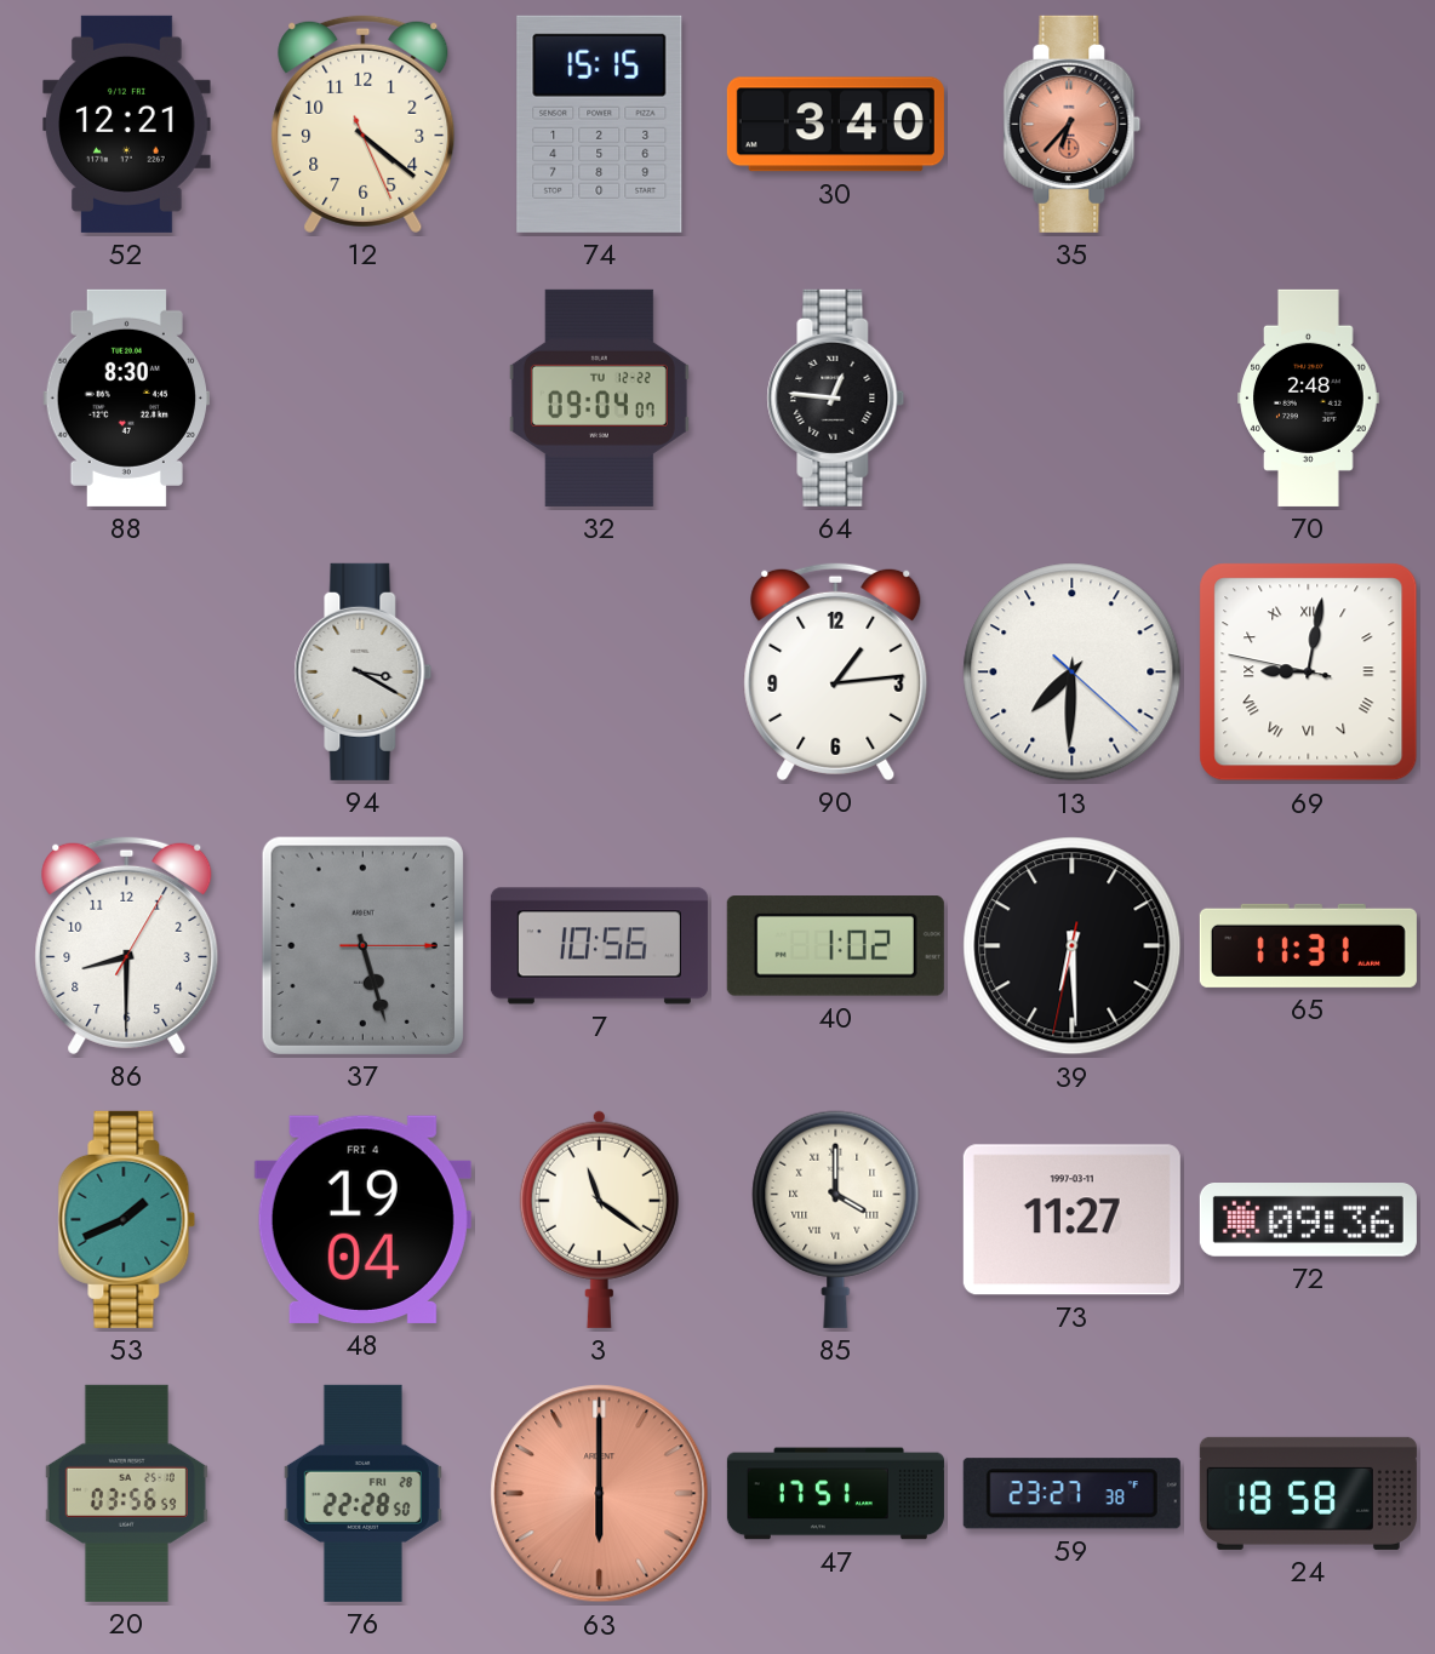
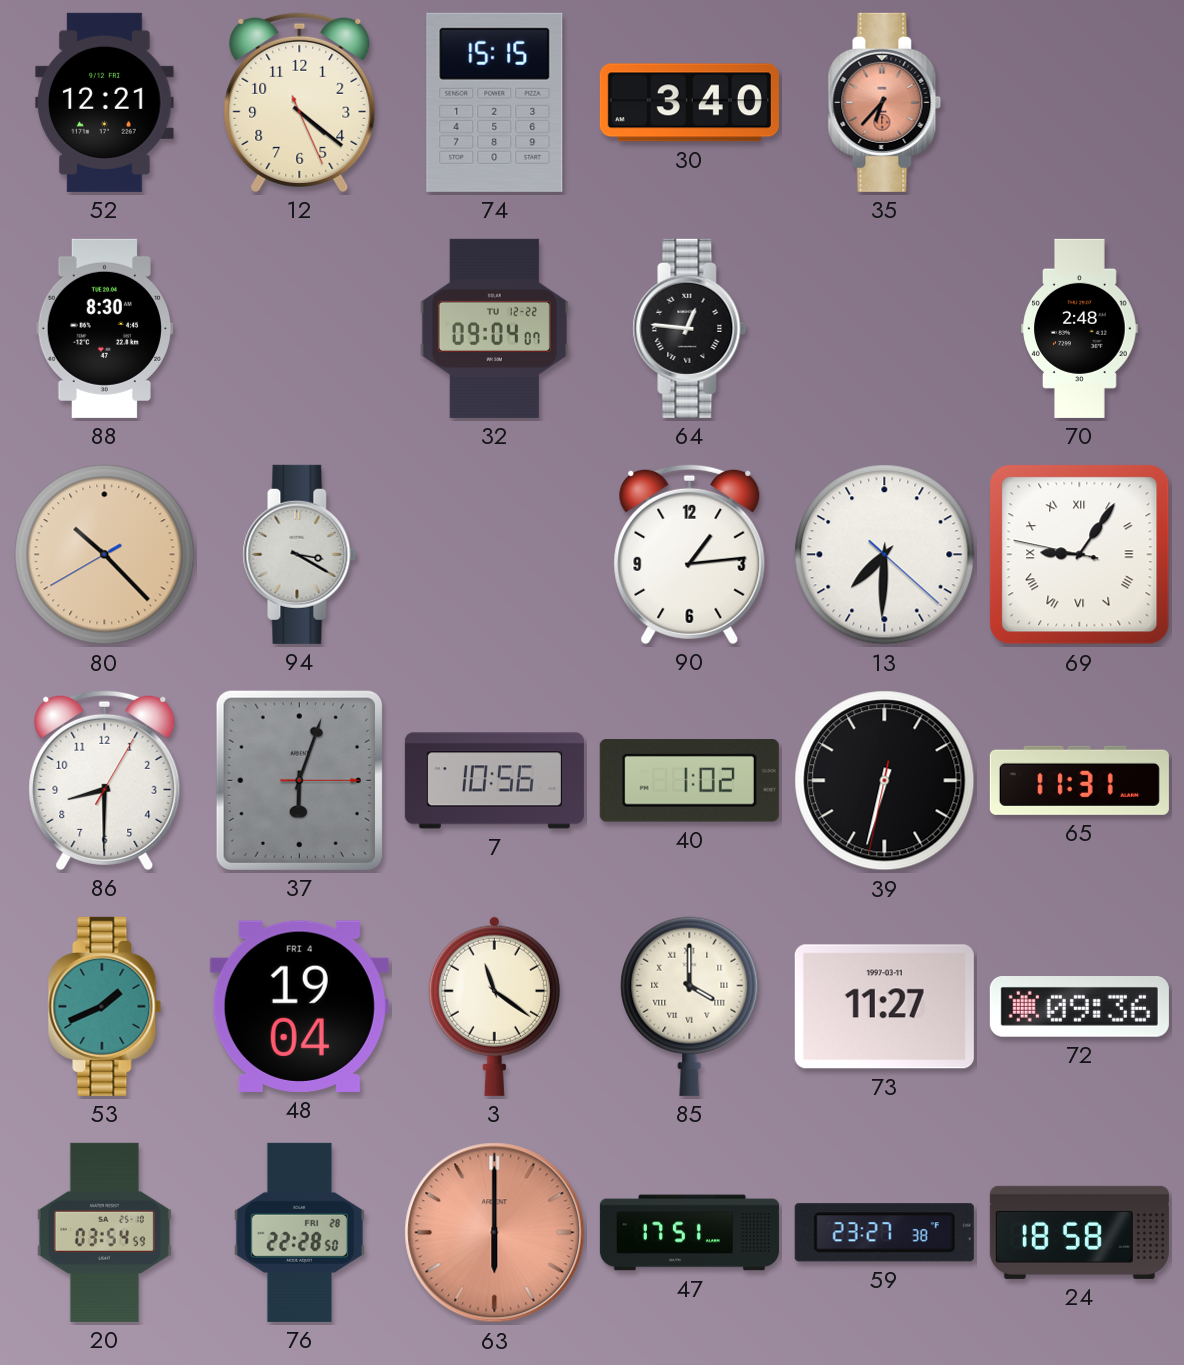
80: none -> 10:22
69: 9:01 -> 9:05
37: 5:27 -> 6:03
39: 6:29 -> 6:32
20: 03:56 -> 03:54
